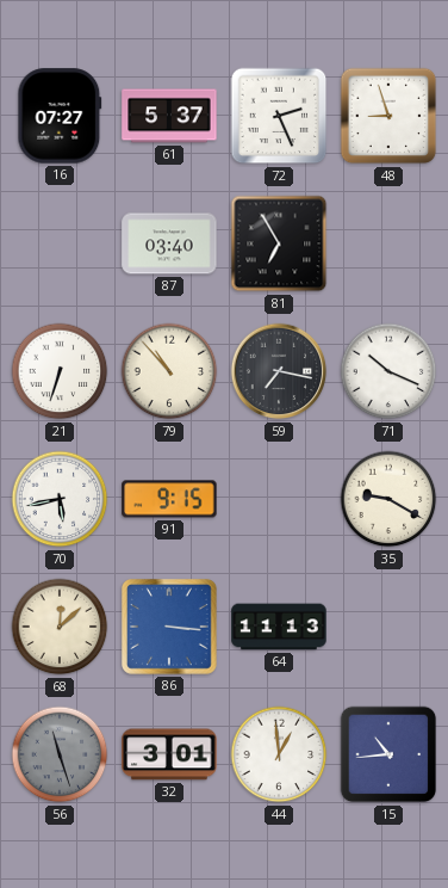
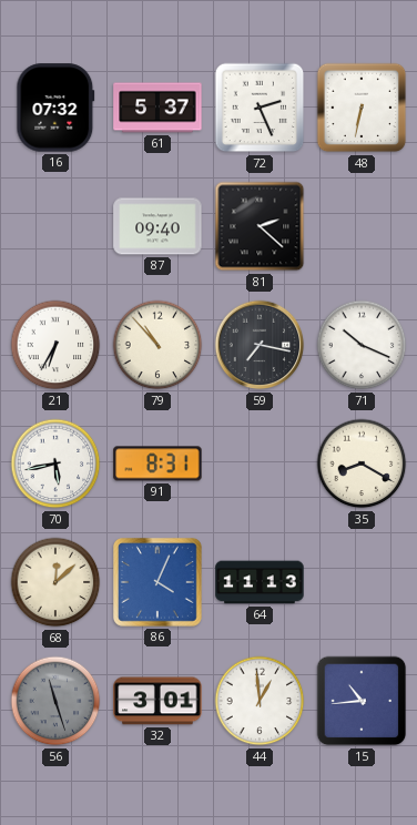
16: 07:27 -> 07:32
48: 8:57 -> 6:32
87: 03:40 -> 09:40
81: 6:55 -> 2:22
21: 6:33 -> 6:35
91: 9:15 -> 8:31
35: 9:20 -> 8:20
86: 3:16 -> 4:04
